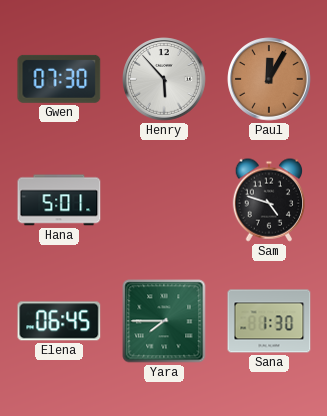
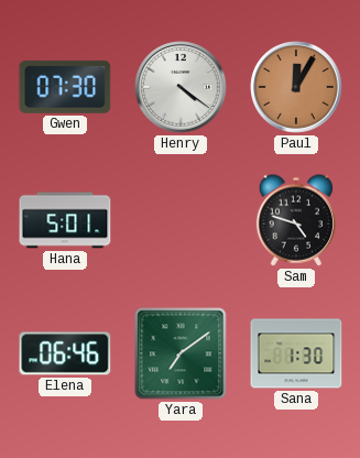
Henry: 5:53 -> 4:21
Elena: 06:45 -> 06:46
Yara: 7:45 -> 7:09
